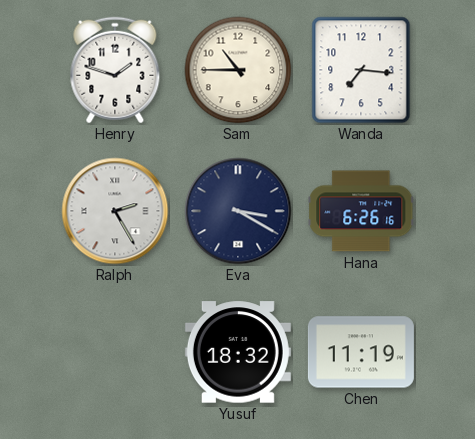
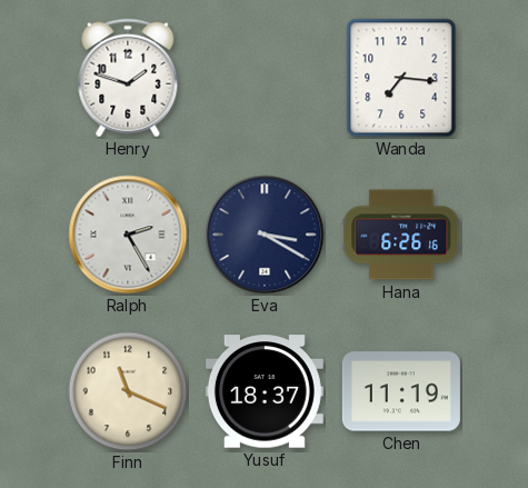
Sam: 10:45 -> none
Finn: none -> 11:19
Yusuf: 18:32 -> 18:37
